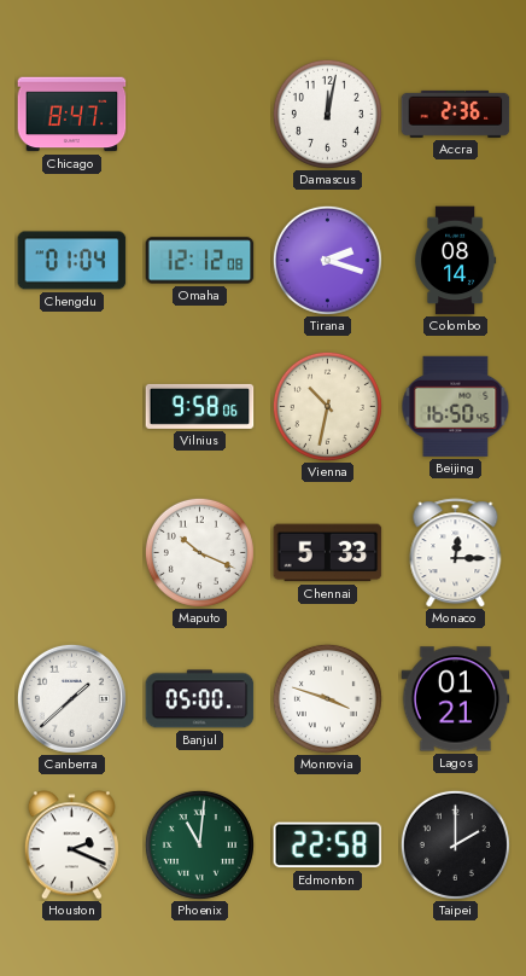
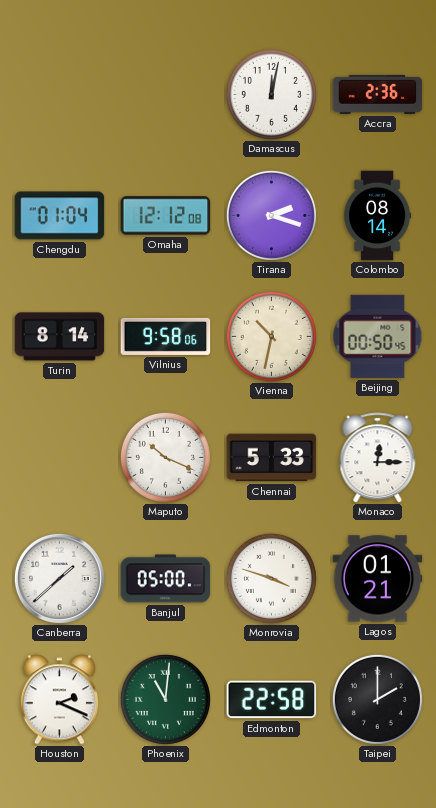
Chicago: 8:47 -> none
Turin: none -> 8:14
Beijing: 16:50 -> 00:50
